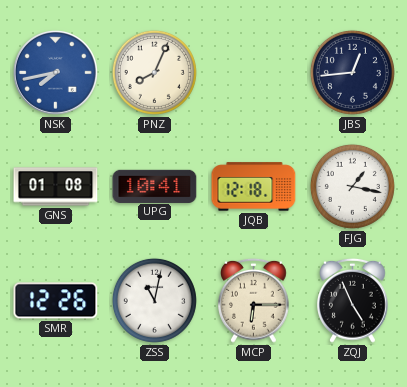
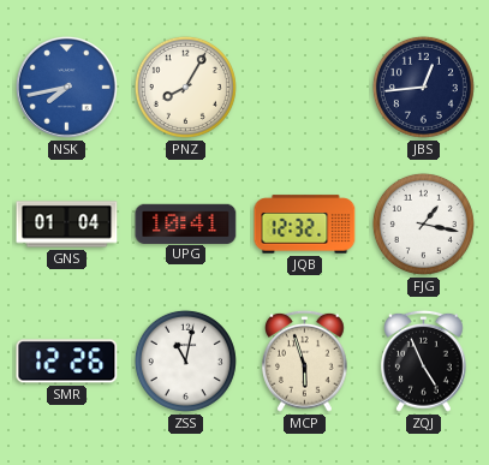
PNZ: 8:04 -> 8:05
GNS: 01:08 -> 01:04
JQB: 12:18 -> 12:32
MCP: 6:15 -> 5:57
